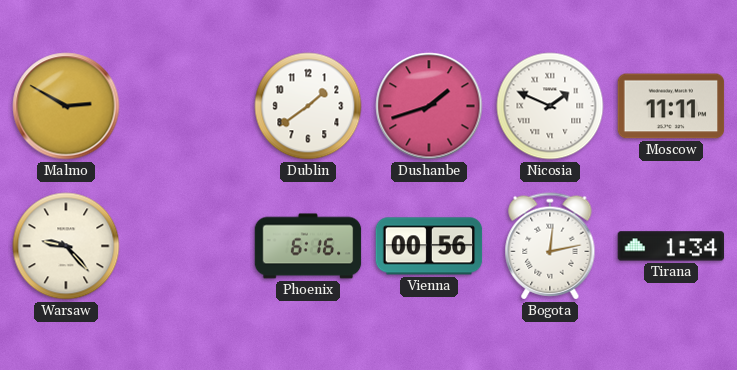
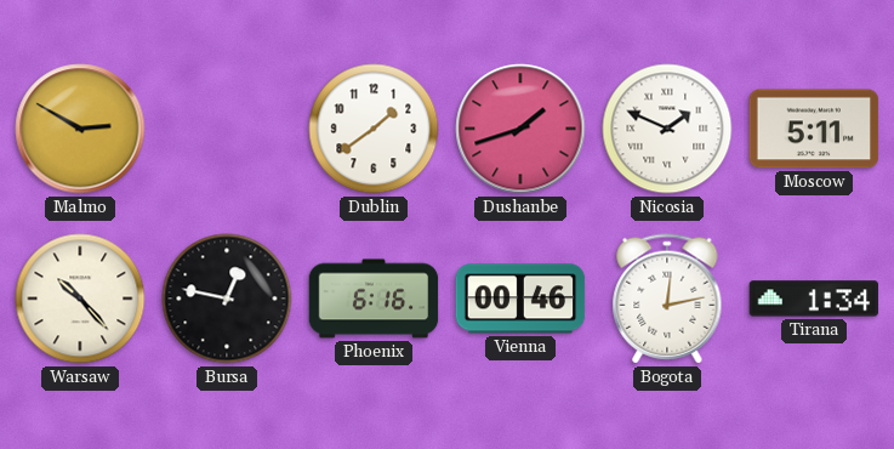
Moscow: 11:11 -> 5:11
Warsaw: 9:23 -> 10:23
Bursa: none -> 12:47
Vienna: 00:56 -> 00:46
